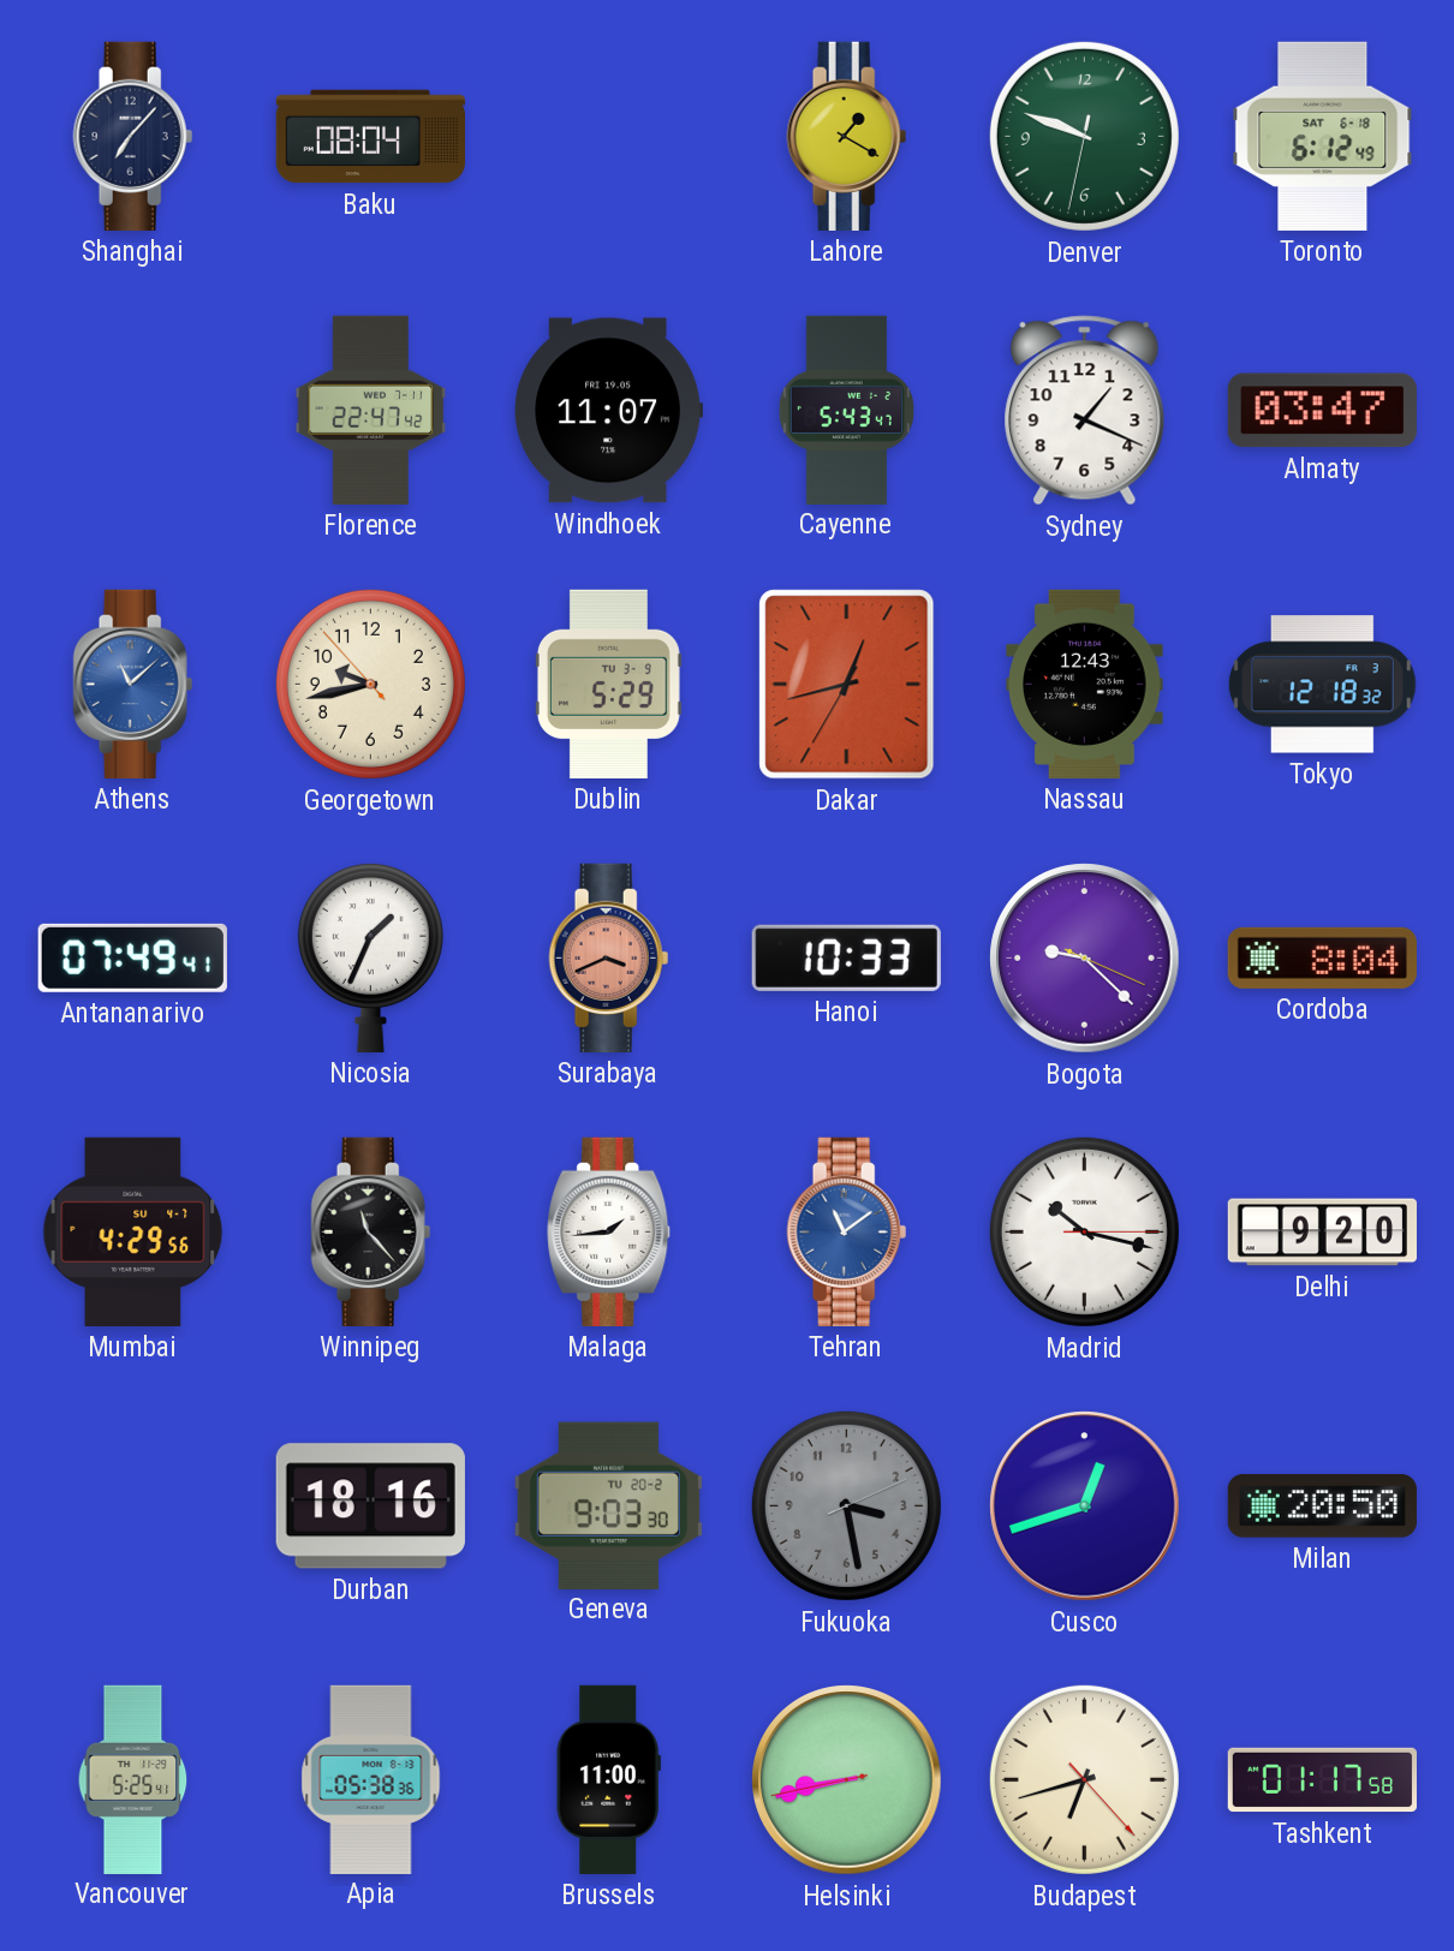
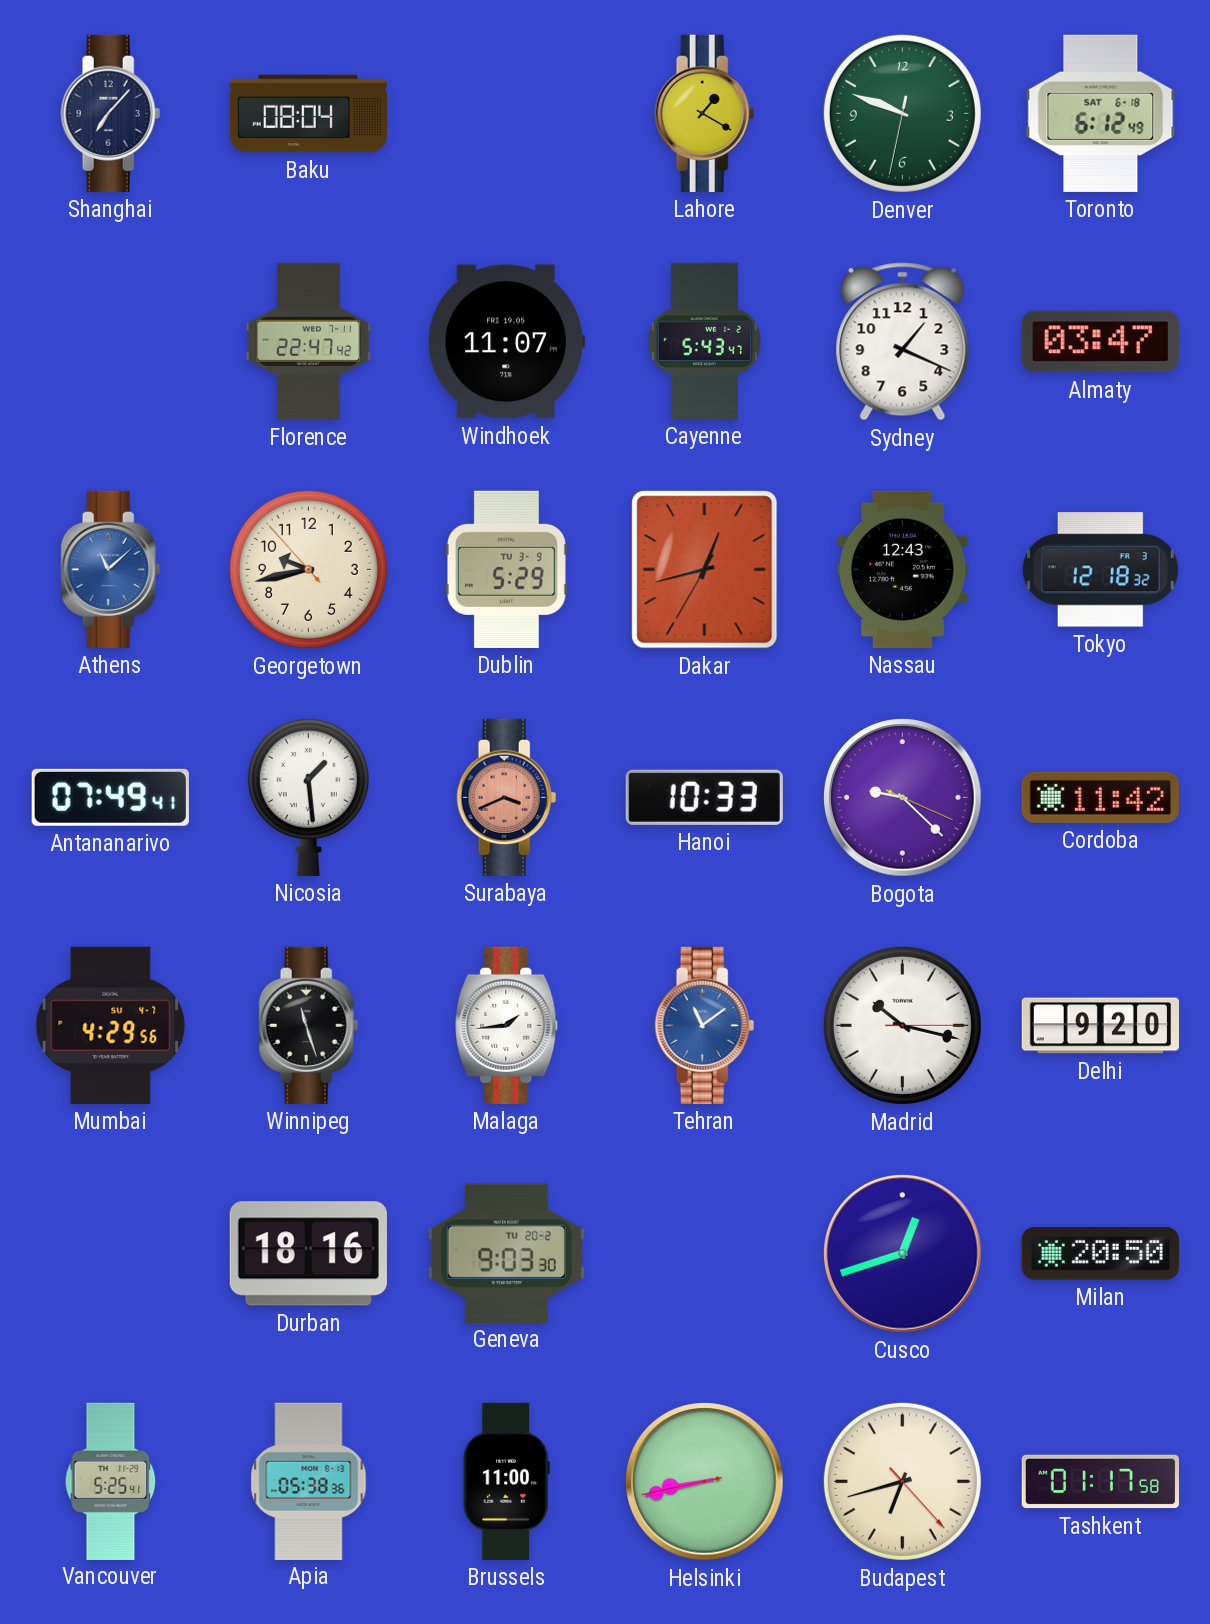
Nicosia: 1:34 -> 1:29
Cordoba: 8:04 -> 11:42
Winnipeg: 11:23 -> 11:27
Fukuoka: 3:28 -> none
